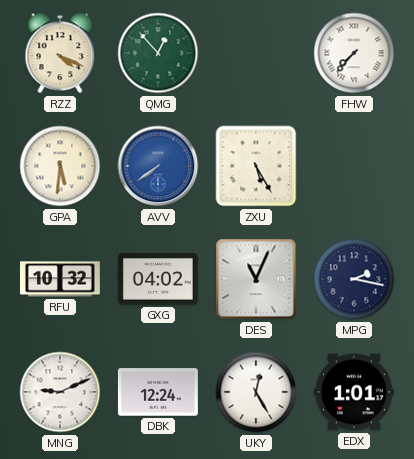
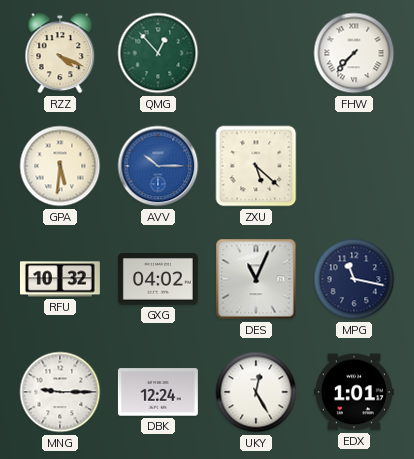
AVV: 7:39 -> 10:15
ZXU: 5:25 -> 5:22
MPG: 2:17 -> 11:17
MNG: 9:11 -> 9:15
